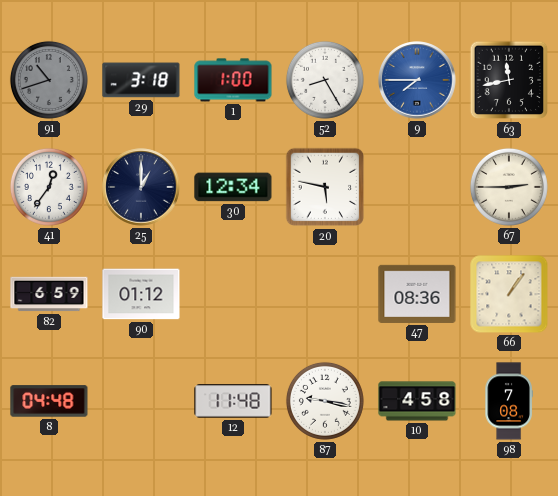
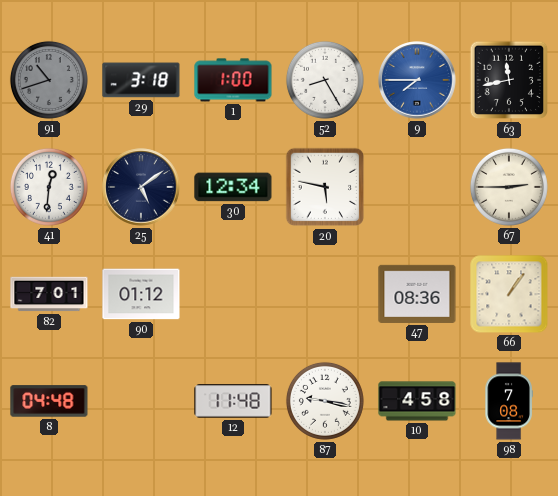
41: 12:36 -> 12:31
25: 1:00 -> 5:09
82: 6:59 -> 7:01
